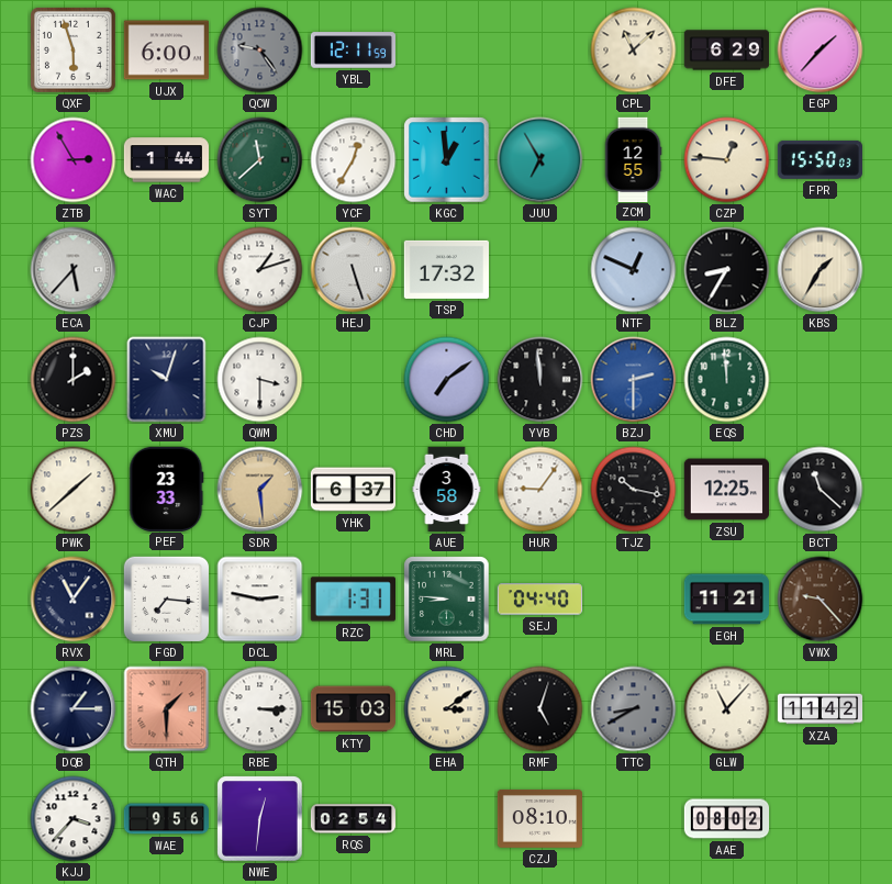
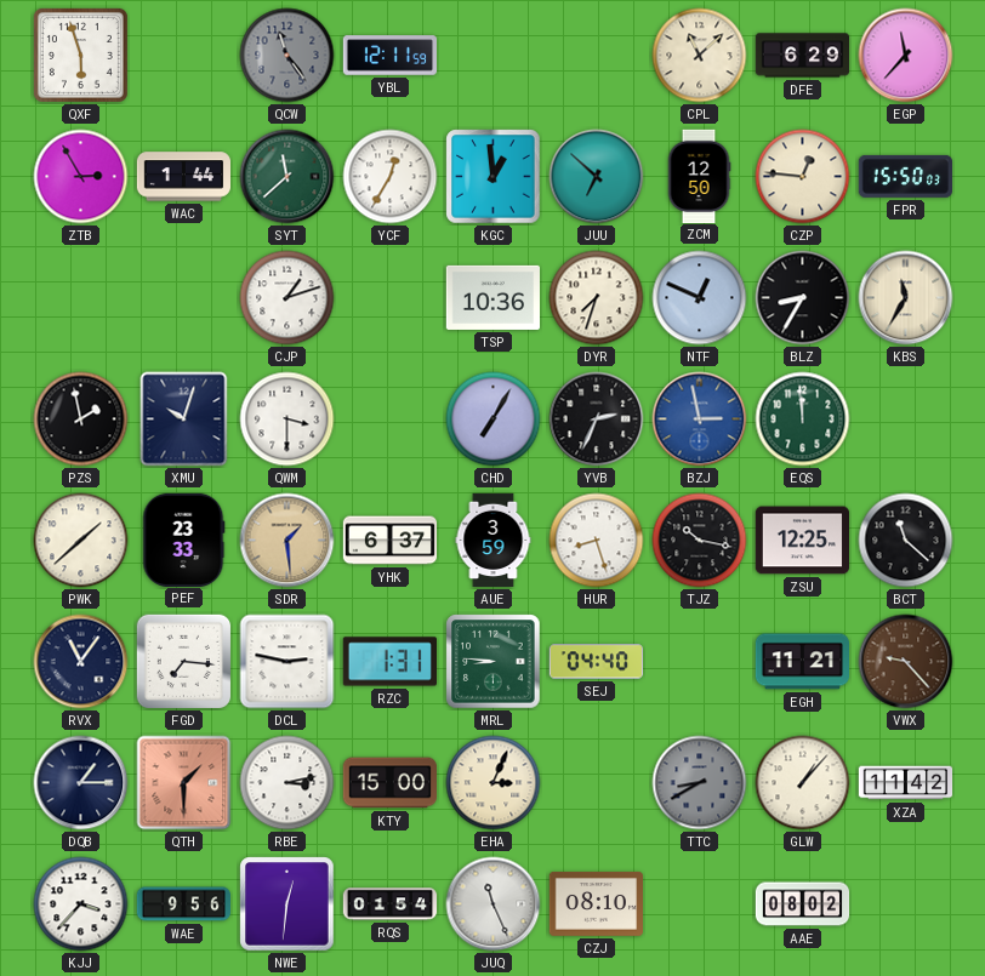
UJX: 6:00 -> none
QCW: 9:24 -> 11:24
EGP: 1:37 -> 11:37
JUU: 6:55 -> 6:52
ZCM: 12:55 -> 12:50
ECA: 5:37 -> none
HEJ: 5:27 -> none
TSP: 17:32 -> 10:36
DYR: none -> 7:33
KBS: 1:35 -> 11:35
PZS: 2:00 -> 1:58
CHD: 7:09 -> 7:05
YVB: 11:59 -> 2:34
BZJ: 2:30 -> 2:58
AUE: 3:58 -> 3:59
HUR: 9:06 -> 8:27
RBE: 3:15 -> 3:13
KTY: 15:03 -> 15:00
EHA: 3:09 -> 3:04
RMF: 5:03 -> none
GLW: 11:07 -> 1:07
RQS: 02:54 -> 01:54
JUQ: none -> 11:26
